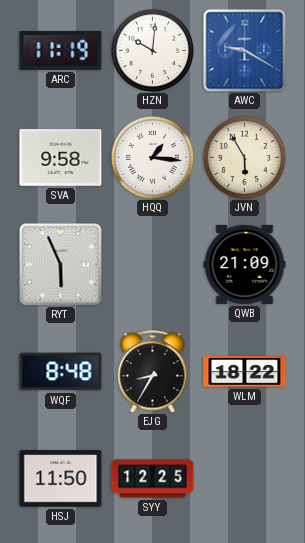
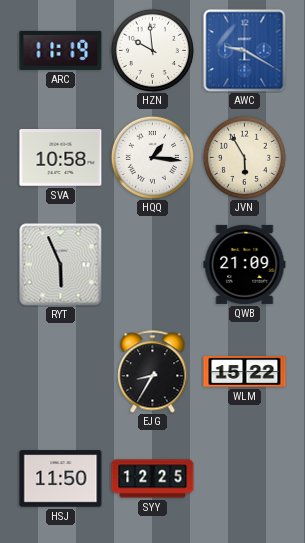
HZN: 10:01 -> 9:59
SVA: 9:58 -> 10:58
WQF: 8:48 -> none
WLM: 18:22 -> 15:22
